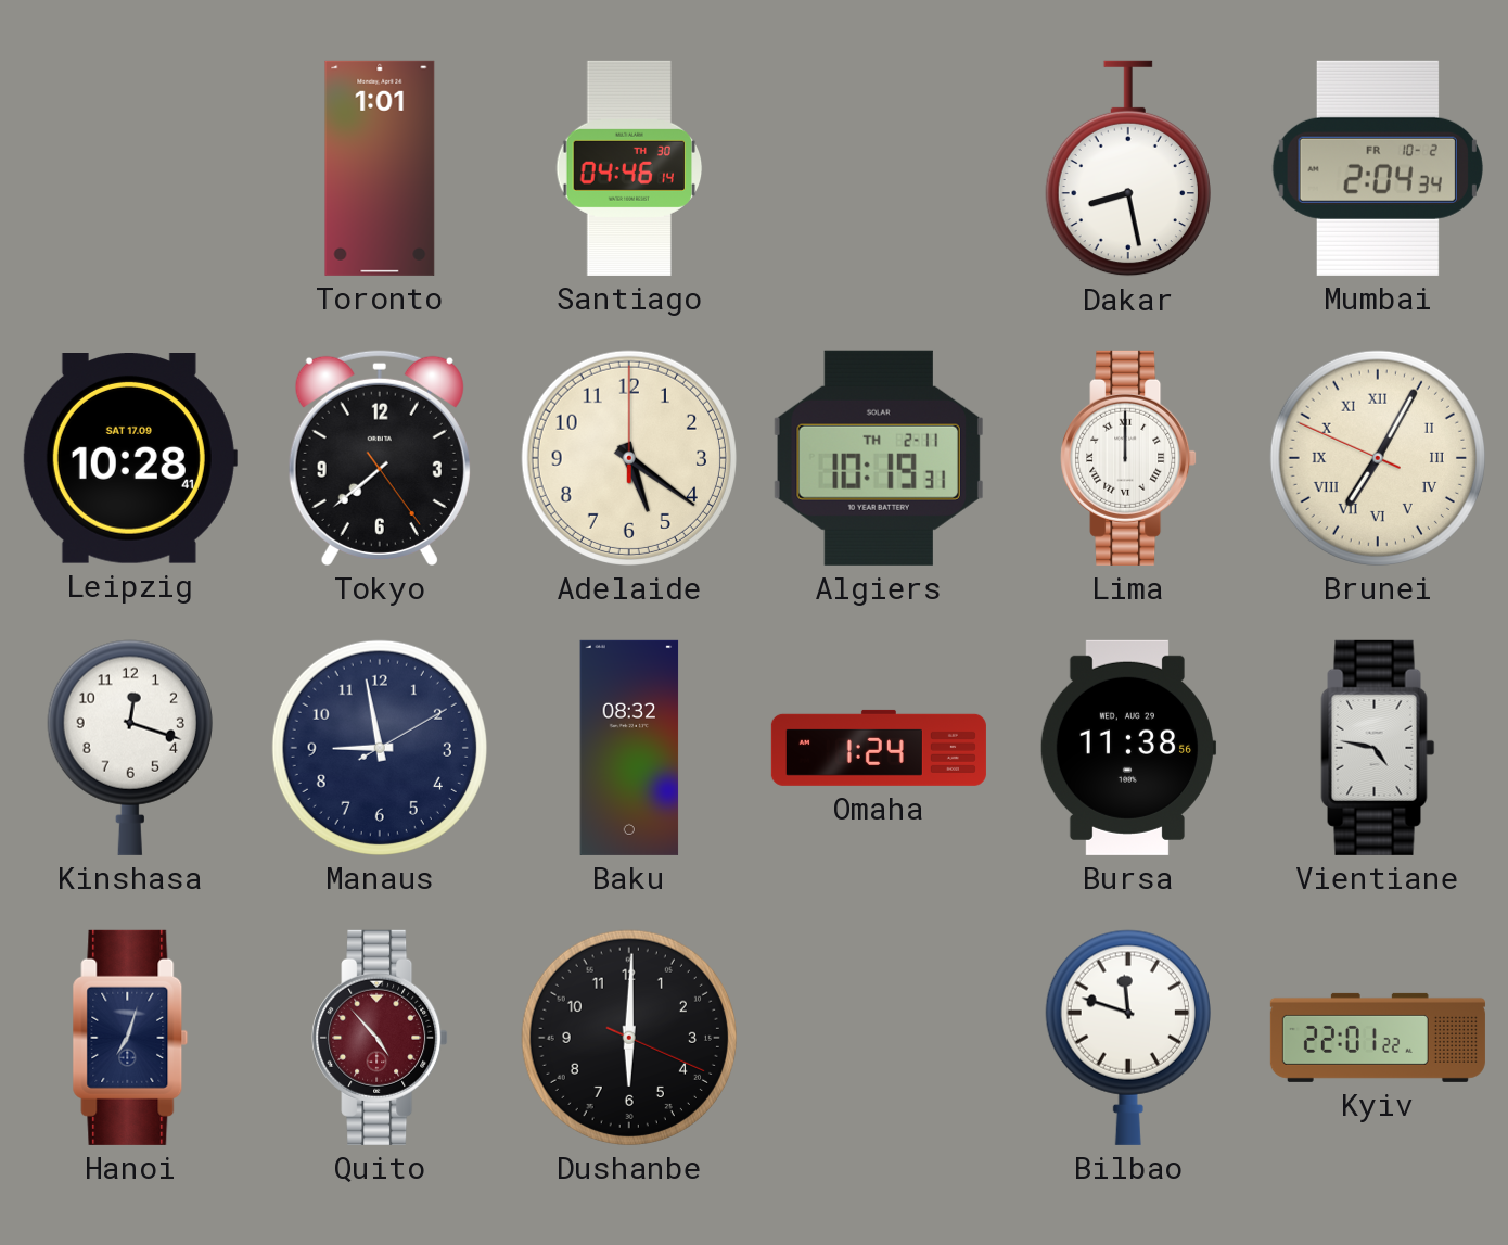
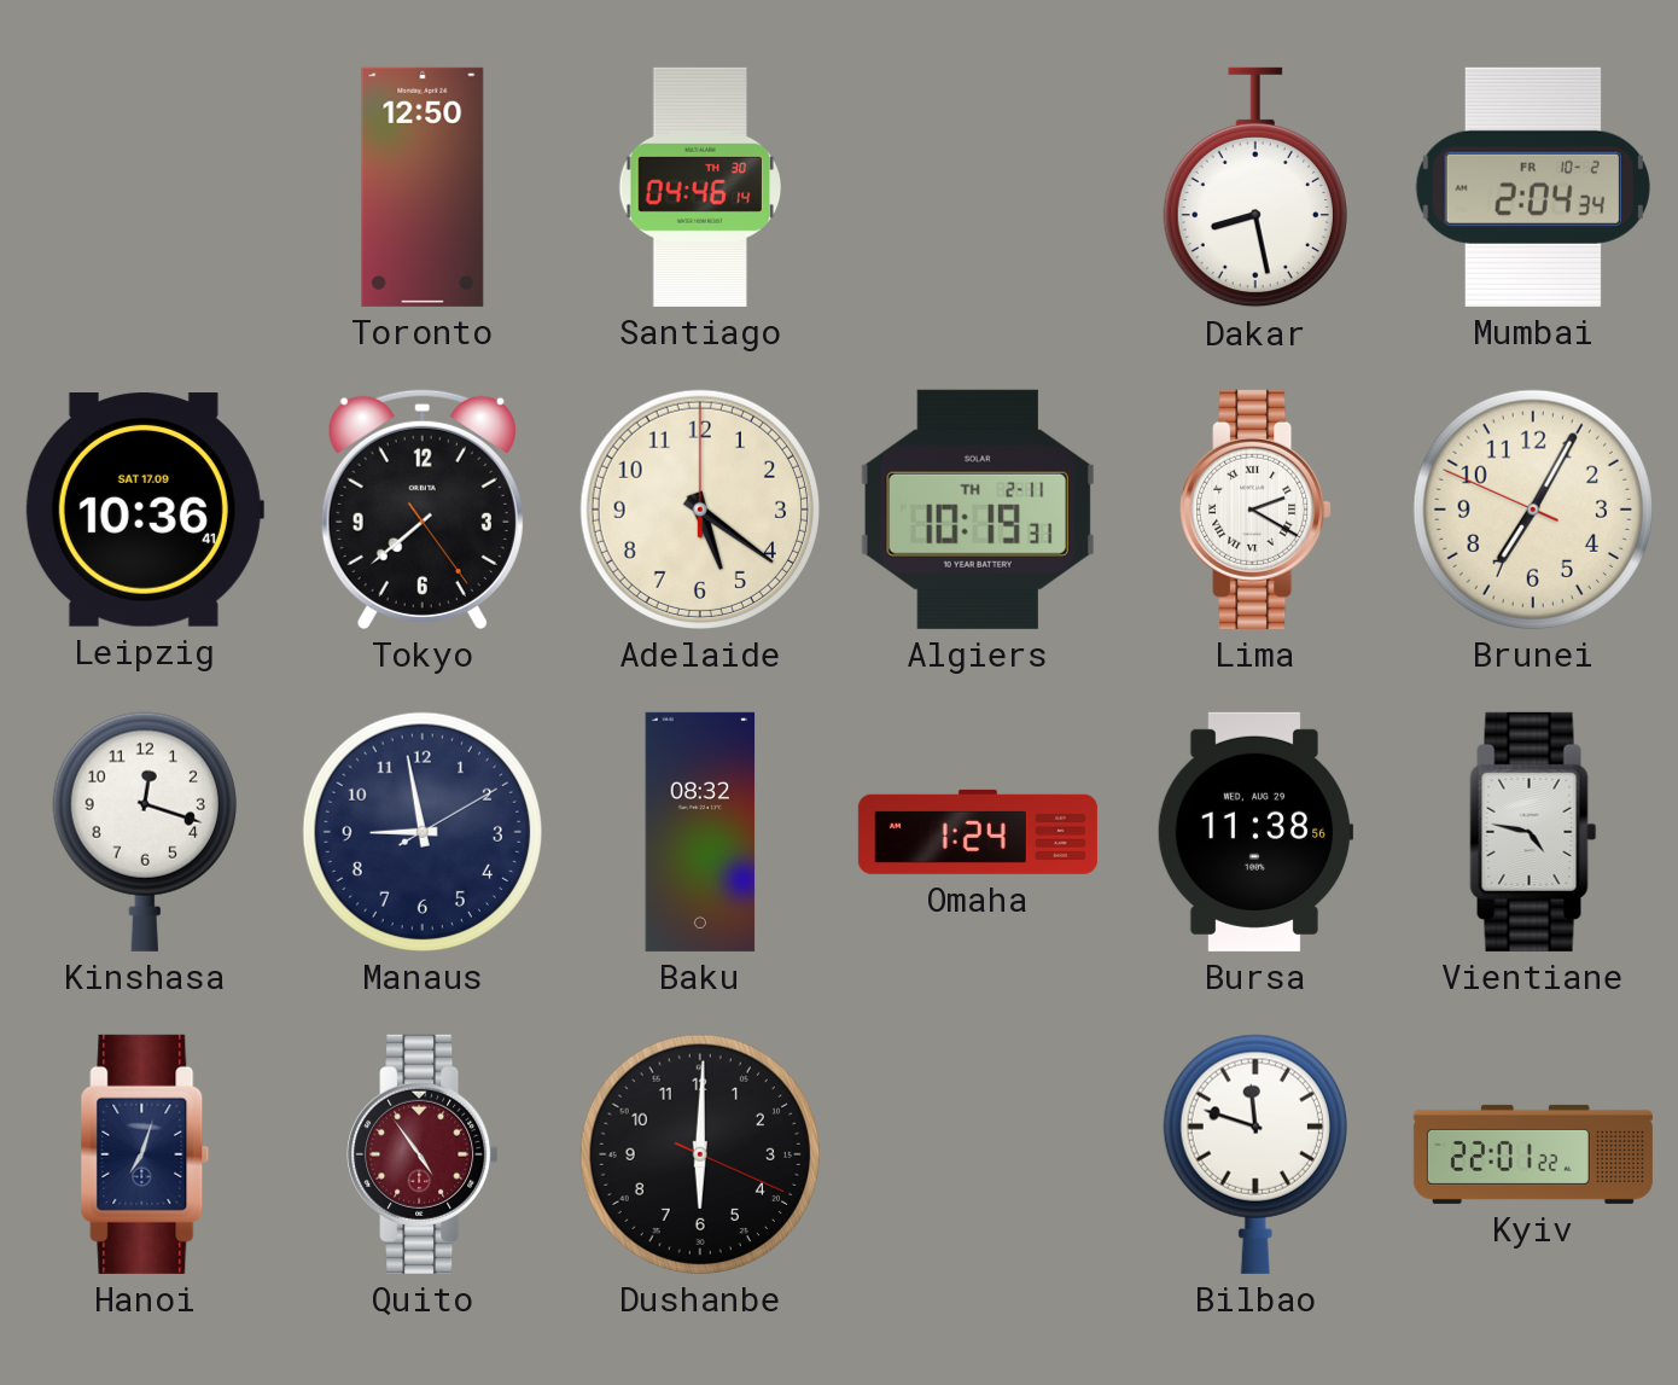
Toronto: 1:01 -> 12:50
Leipzig: 10:28 -> 10:36
Lima: 12:00 -> 2:20
Brunei numerals: Roman -> Arabic
Quito: 4:53 -> 4:54
